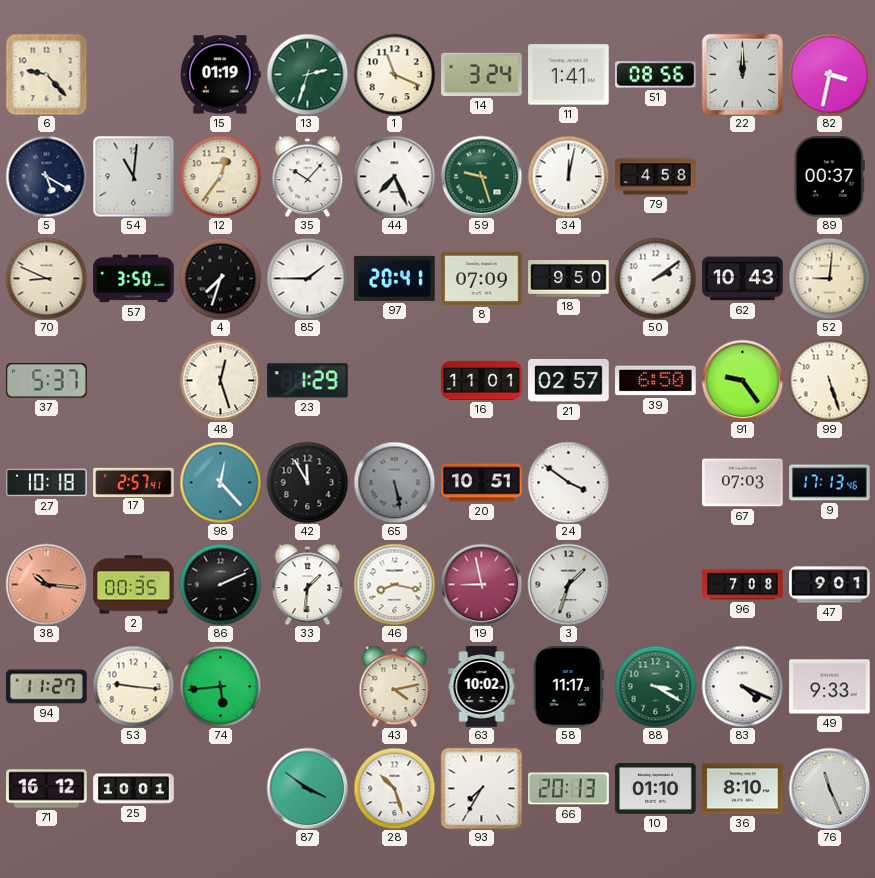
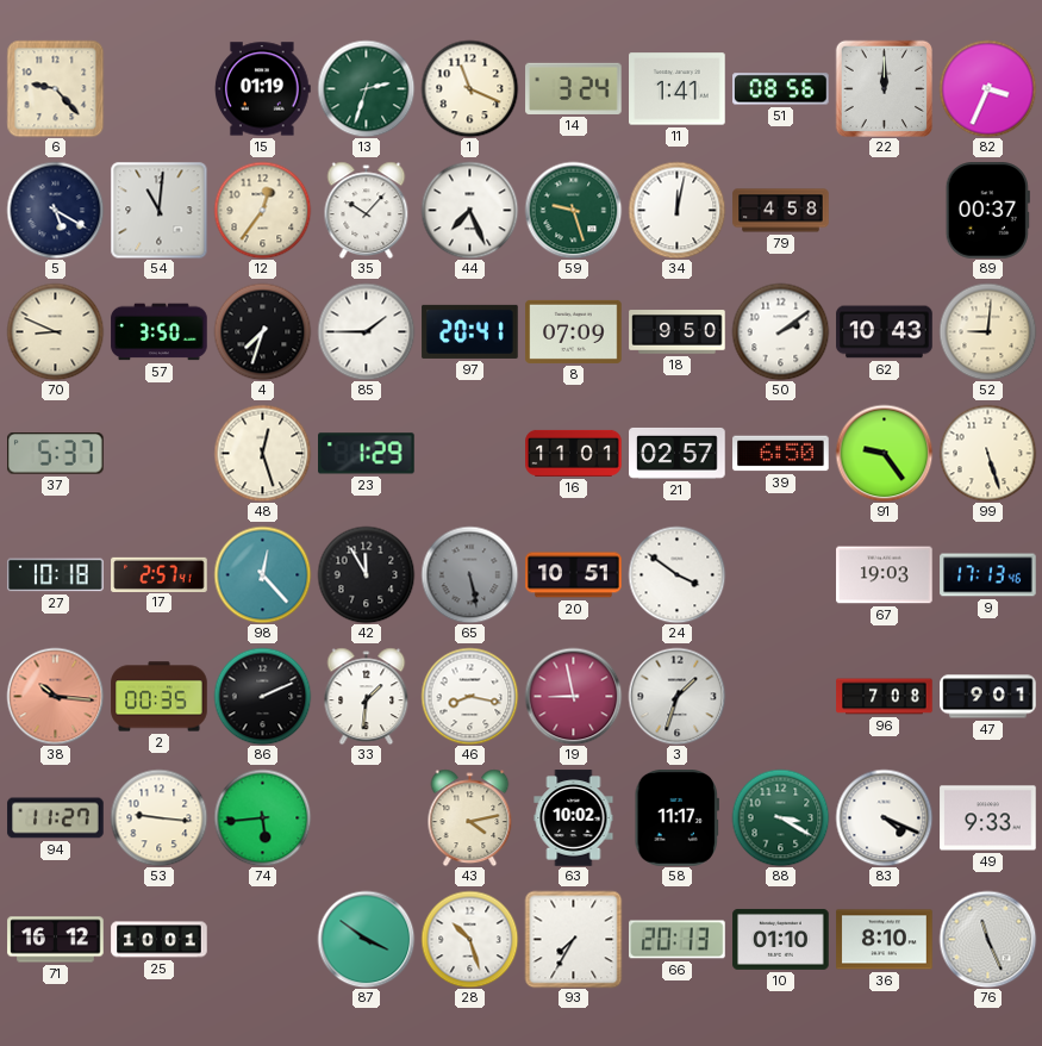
82: 3:32 -> 3:34
67: 07:03 -> 19:03
